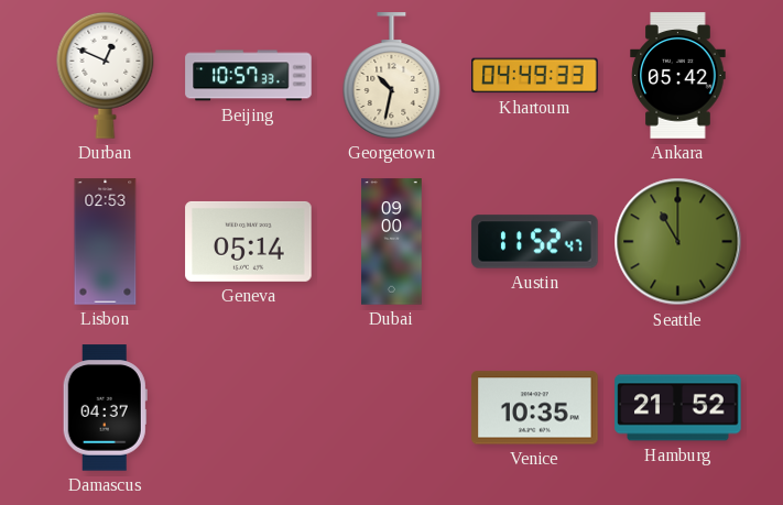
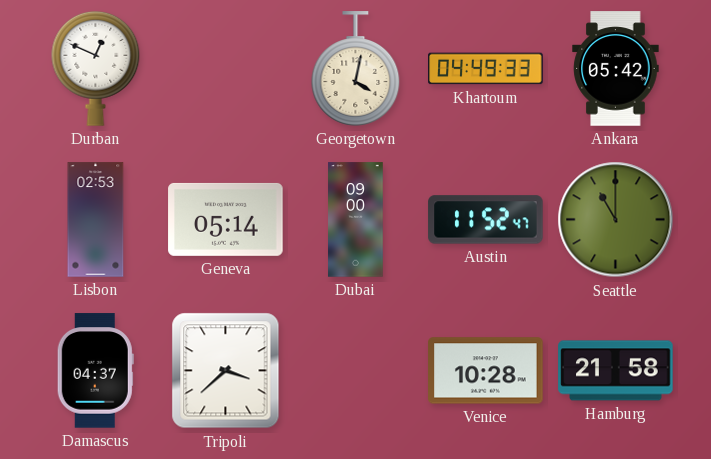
Beijing: 10:57 -> none
Georgetown: 10:32 -> 4:02
Tripoli: none -> 3:38
Venice: 10:35 -> 10:28
Hamburg: 21:52 -> 21:58
